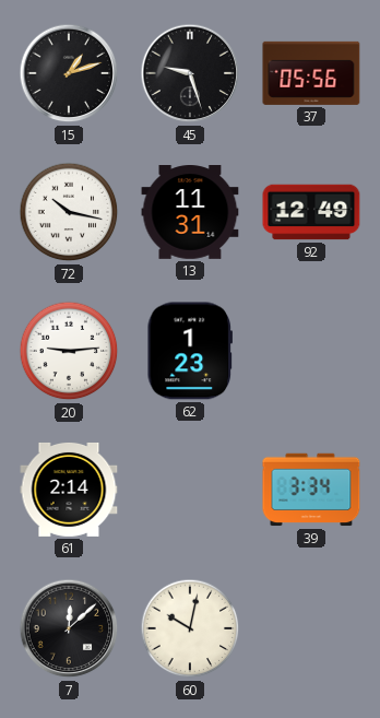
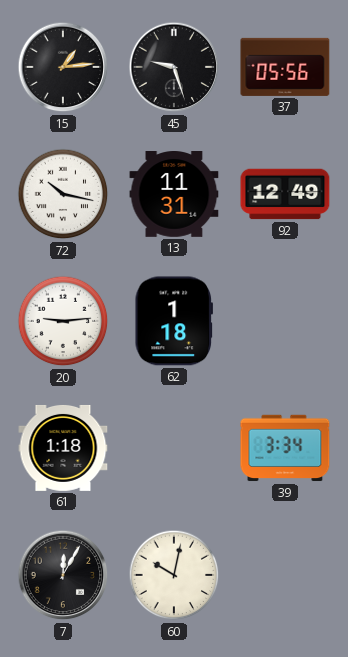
15: 1:12 -> 1:14
62: 1:23 -> 1:18
61: 2:14 -> 1:18
7: 12:08 -> 12:05
